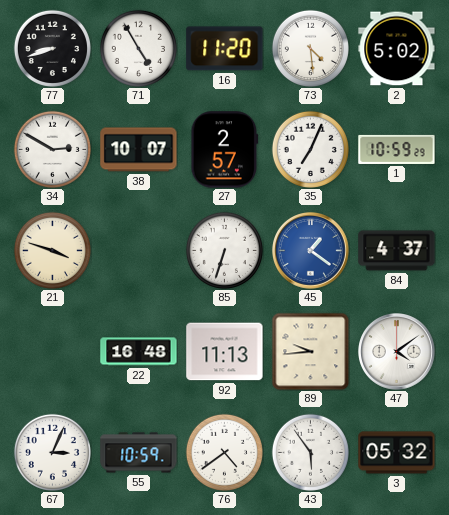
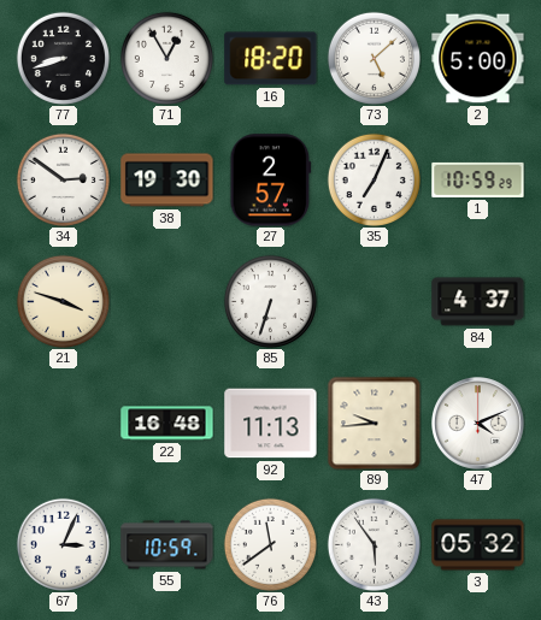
71: 4:55 -> 12:55
16: 11:20 -> 18:20
73: 4:29 -> 5:08
2: 5:02 -> 5:00
34: 2:50 -> 2:51
38: 10:07 -> 19:30
45: 1:21 -> none
47: 4:09 -> 4:11
76: 4:39 -> 11:39
